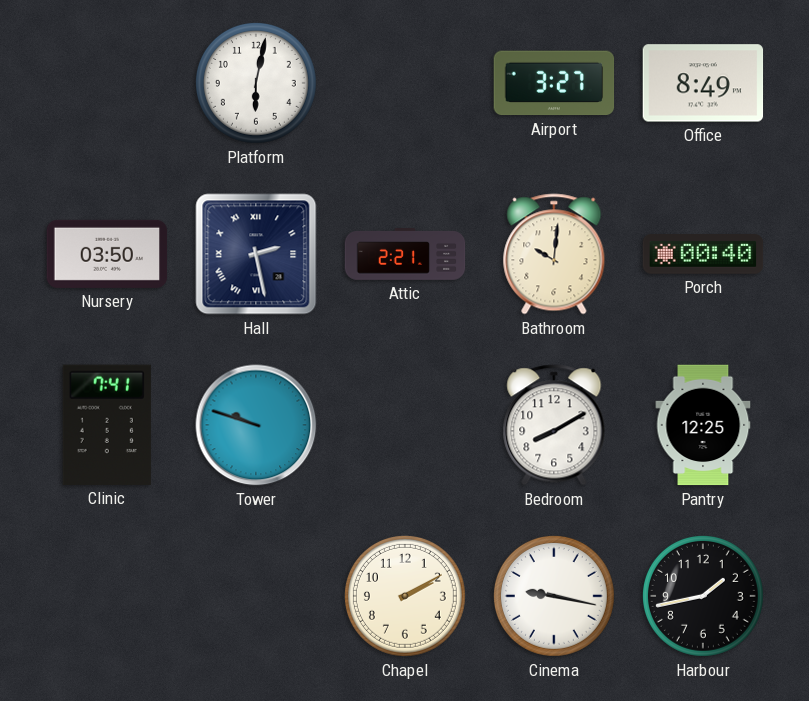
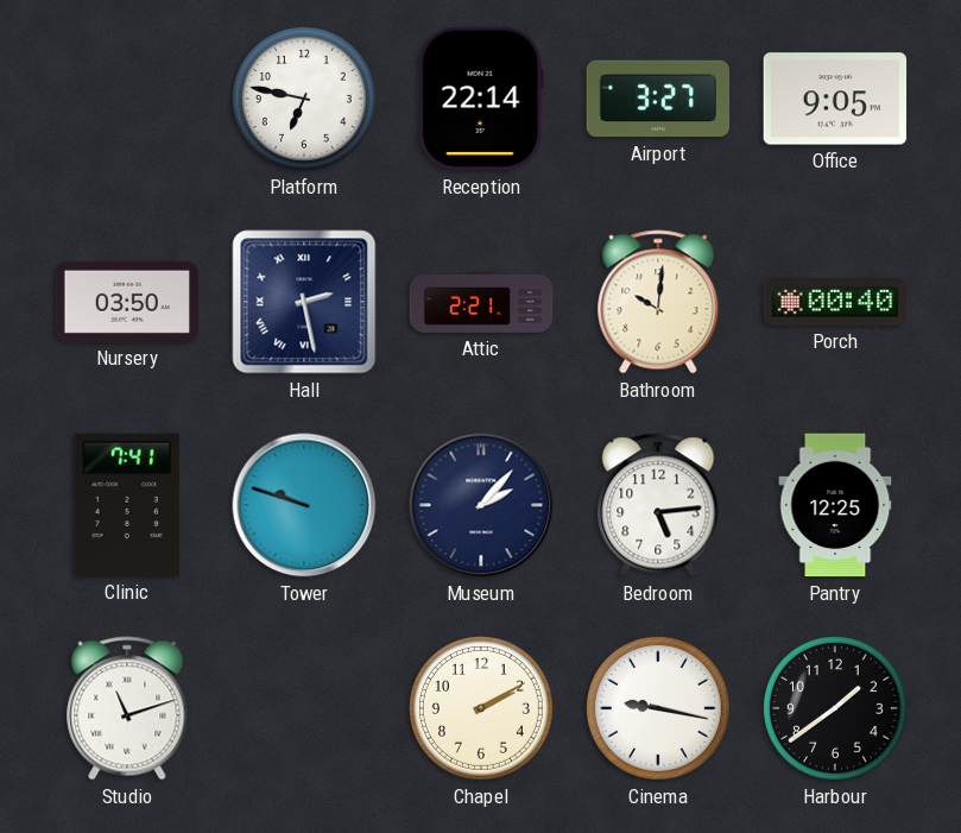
Platform: 6:02 -> 6:47
Reception: none -> 22:14
Office: 8:49 -> 9:05
Museum: none -> 2:07
Bedroom: 8:10 -> 5:14
Studio: none -> 11:12
Harbour: 1:43 -> 1:39
